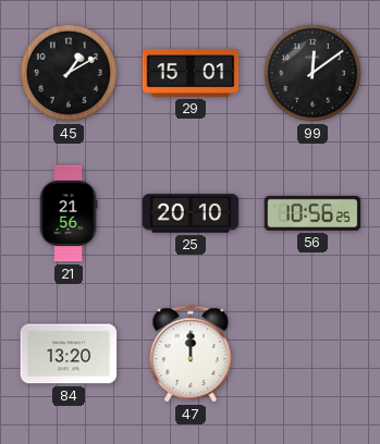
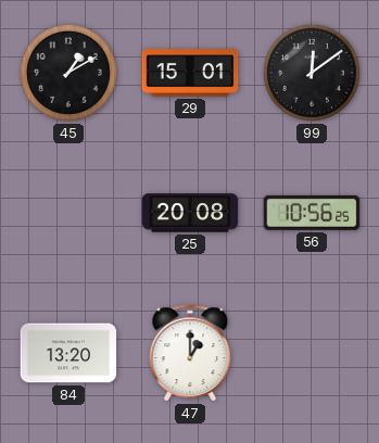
21: 21:56 -> none
25: 20:10 -> 20:08
47: 12:00 -> 1:00
